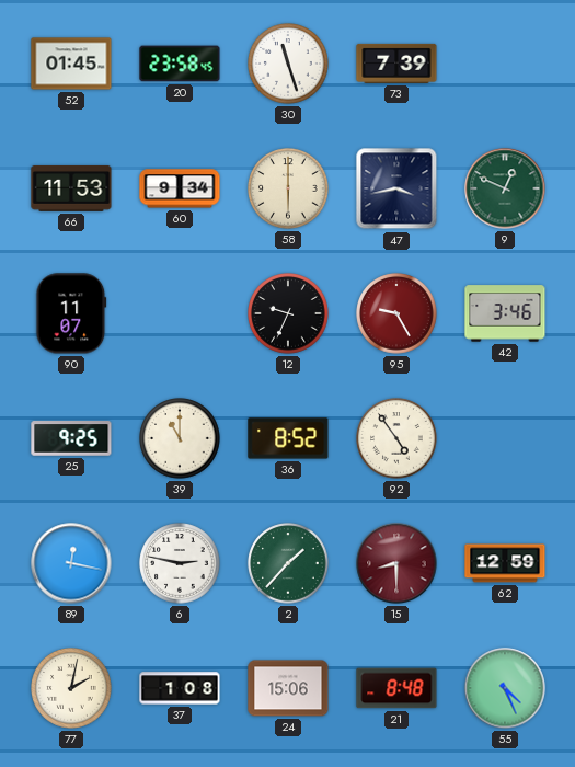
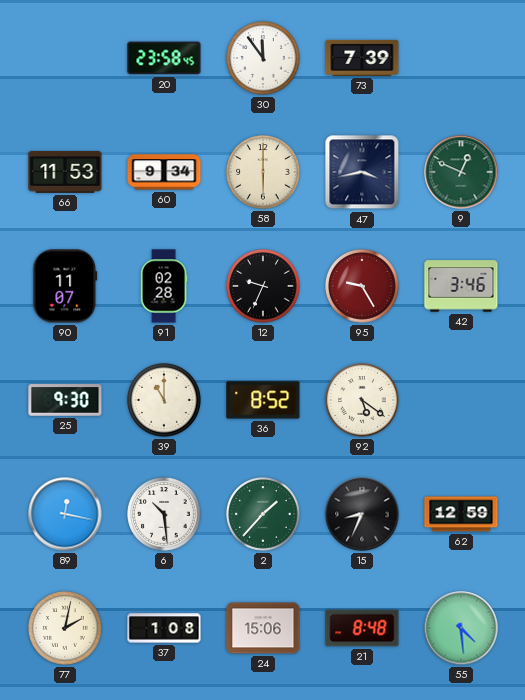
52: 01:45 -> none
30: 11:27 -> 11:54
91: none -> 02:28
25: 9:25 -> 9:30
92: 4:54 -> 5:21
6: 2:47 -> 10:29
15: 8:30 -> 8:34
15 dial: burgundy -> black
55: 4:26 -> 4:29
